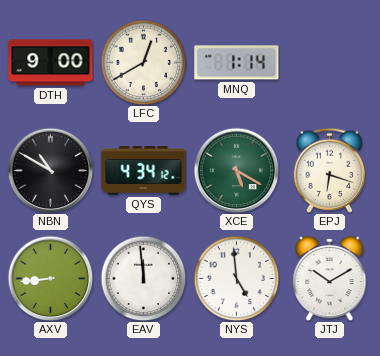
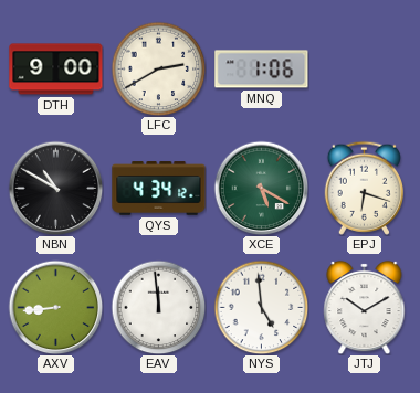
LFC: 12:40 -> 2:40
MNQ: 1:14 -> 1:06
